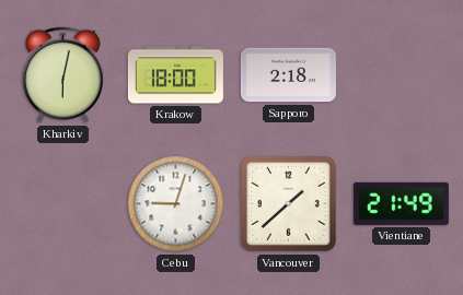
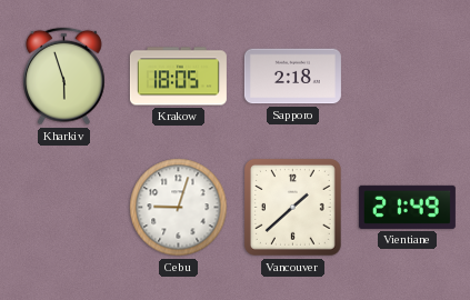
Kharkiv: 6:02 -> 5:57
Krakow: 18:00 -> 18:05
